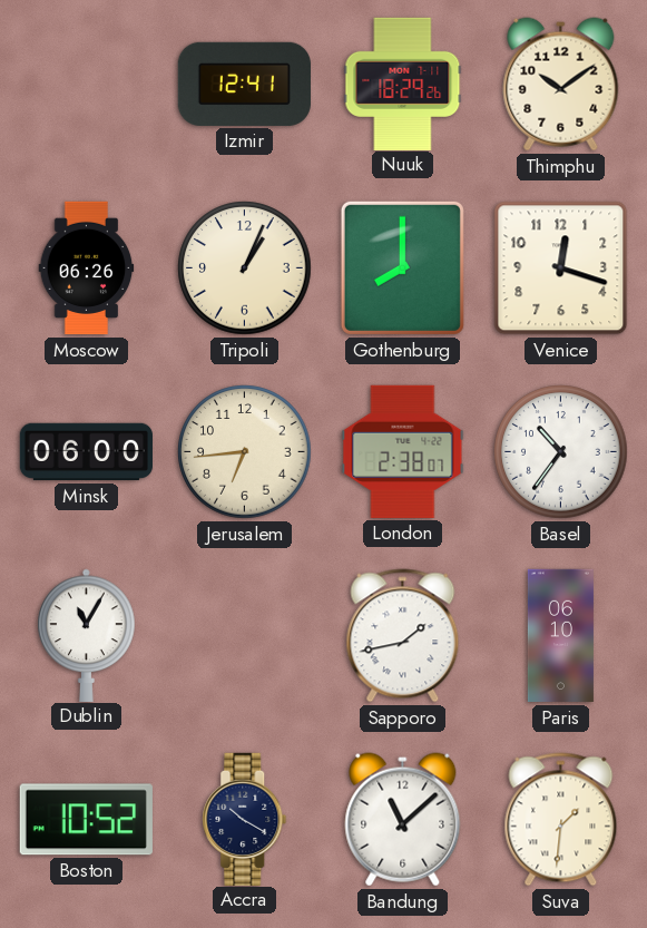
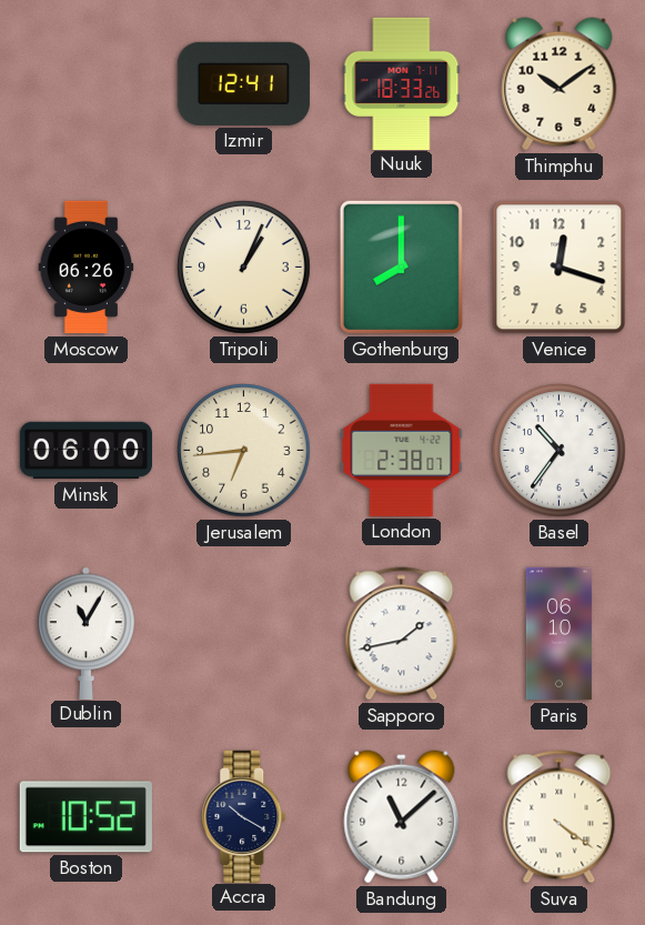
Nuuk: 18:29 -> 18:33
Suva: 1:31 -> 4:21
